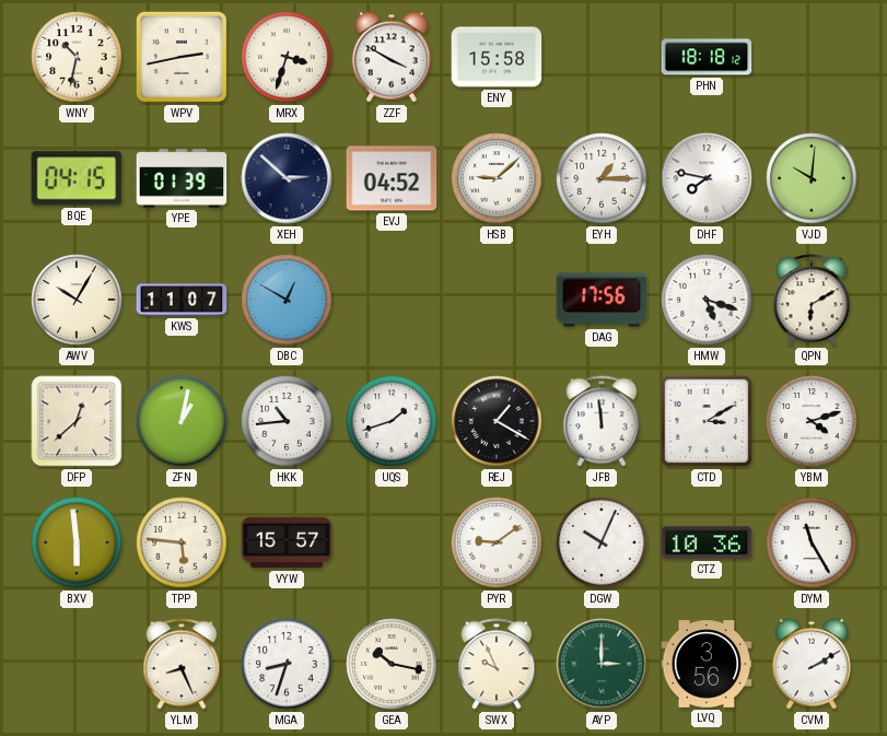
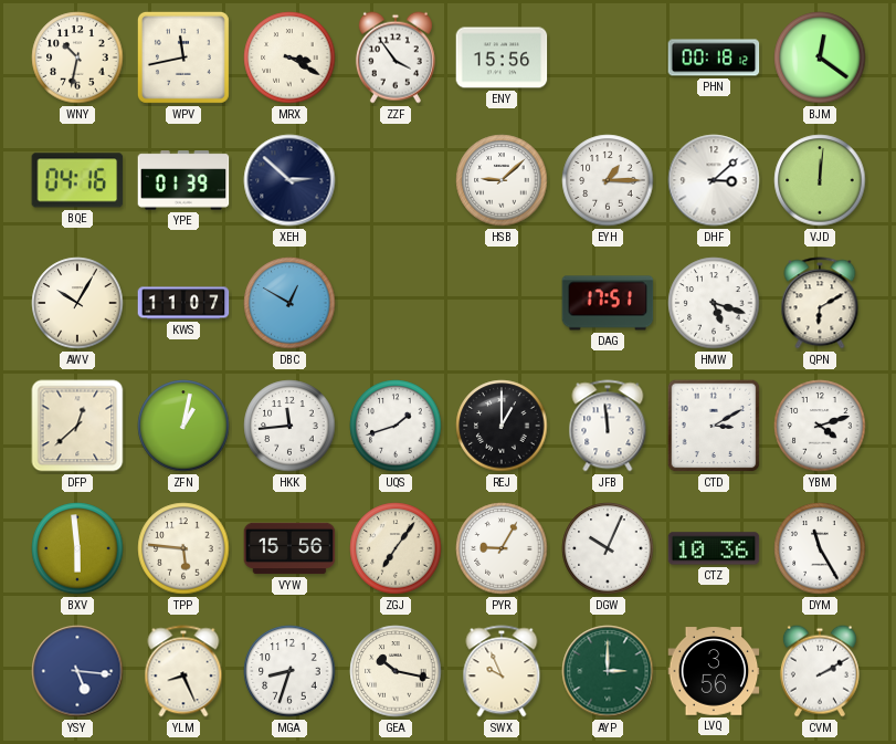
WPV: 2:43 -> 11:43
MRX: 3:33 -> 3:20
ZZF: 3:50 -> 3:54
ENY: 15:58 -> 15:56
PHN: 18:18 -> 00:18
BJM: none -> 12:21
BQE: 04:15 -> 04:16
EVJ: 04:52 -> none
DHF: 7:47 -> 3:08
VJD: 10:01 -> 12:01
DAG: 17:56 -> 17:51
HKK: 10:44 -> 11:44
REJ: 1:20 -> 1:00
VYW: 15:57 -> 15:56
ZGJ: none -> 7:06
PYR: 9:09 -> 9:05
YSY: none -> 5:16
